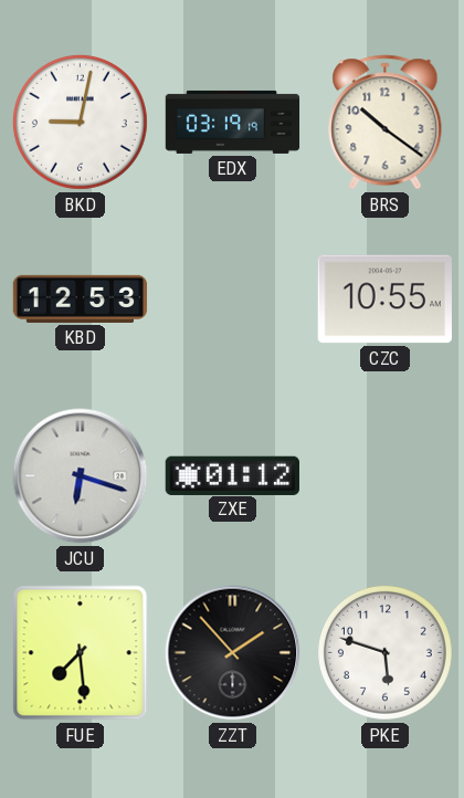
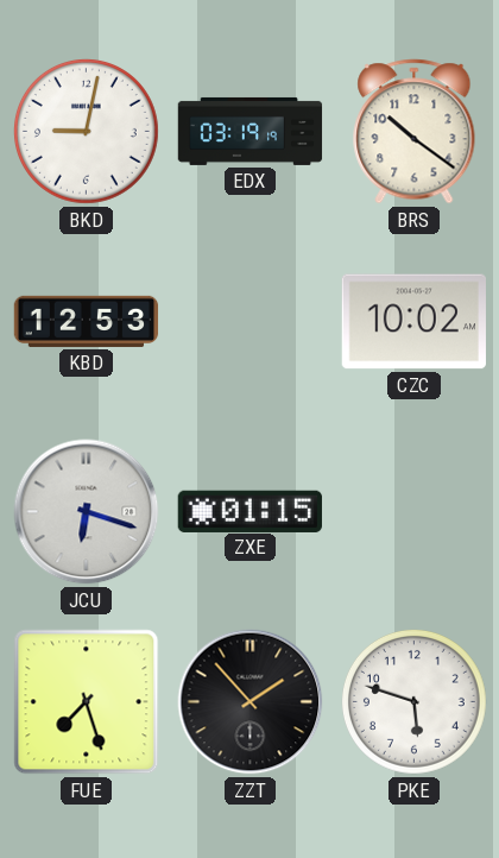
CZC: 10:55 -> 10:02
ZXE: 01:12 -> 01:15
FUE: 7:29 -> 7:27
